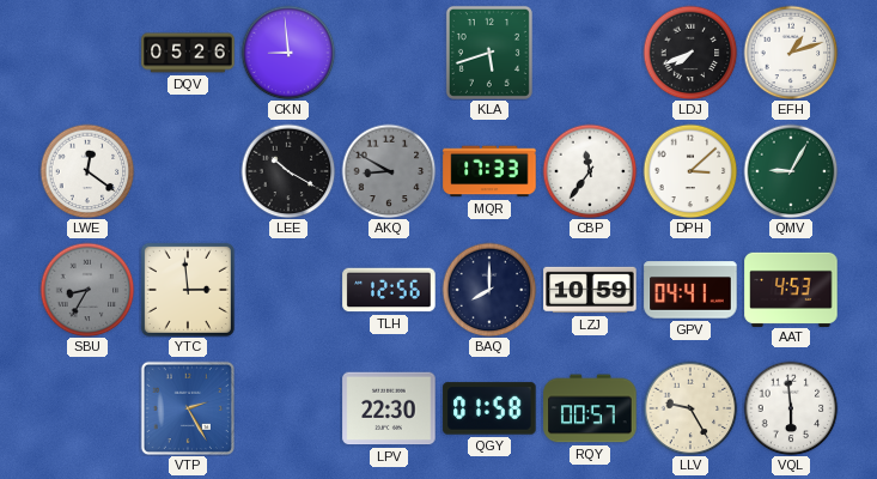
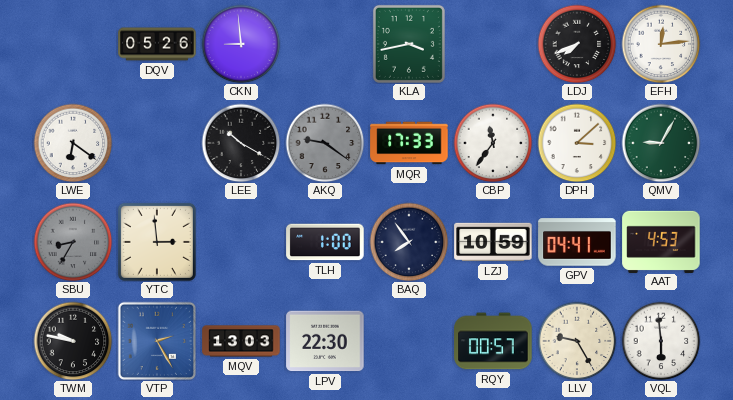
KLA: 5:42 -> 3:43
EFH: 1:12 -> 12:14
LWE: 12:21 -> 6:21
AKQ: 8:50 -> 9:21
TLH: 12:56 -> 1:00
BAQ: 8:00 -> 7:54
TWM: none -> 9:47
MQV: none -> 13:03
QGY: 01:58 -> none
